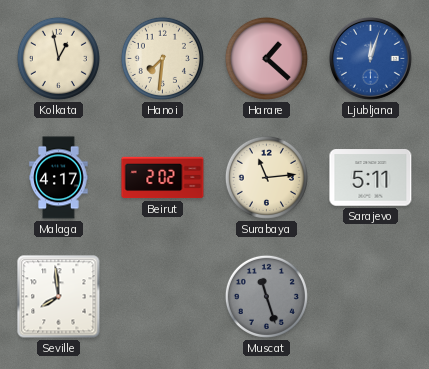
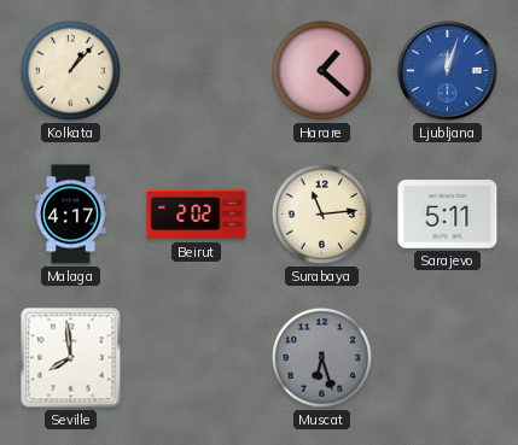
Kolkata: 12:58 -> 1:07
Hanoi: 7:31 -> none
Muscat: 11:27 -> 6:27
